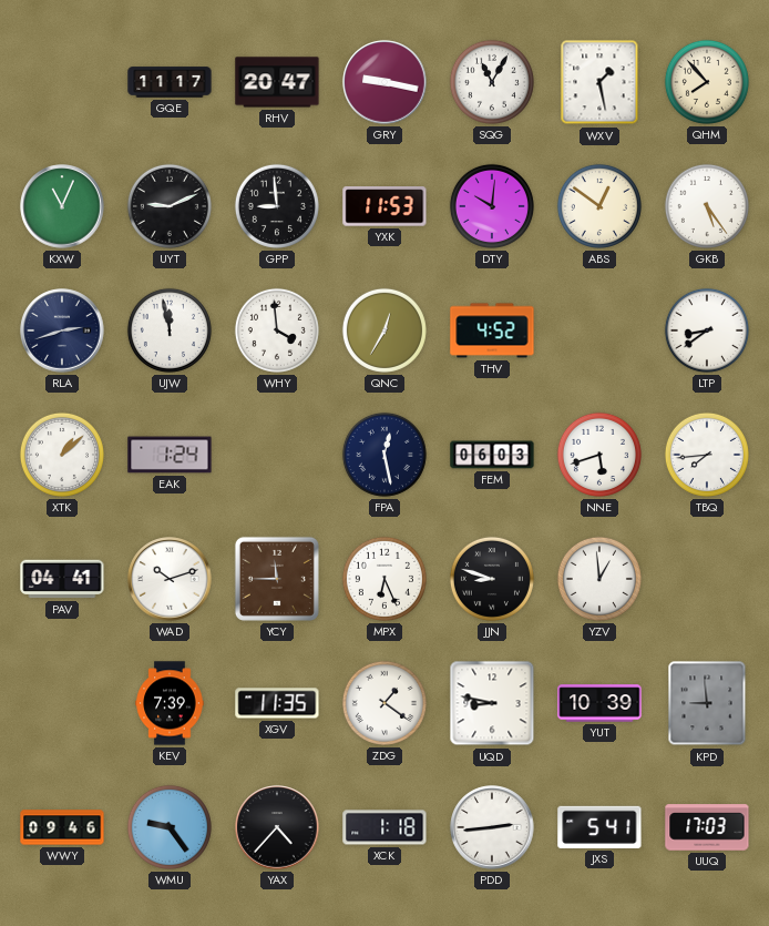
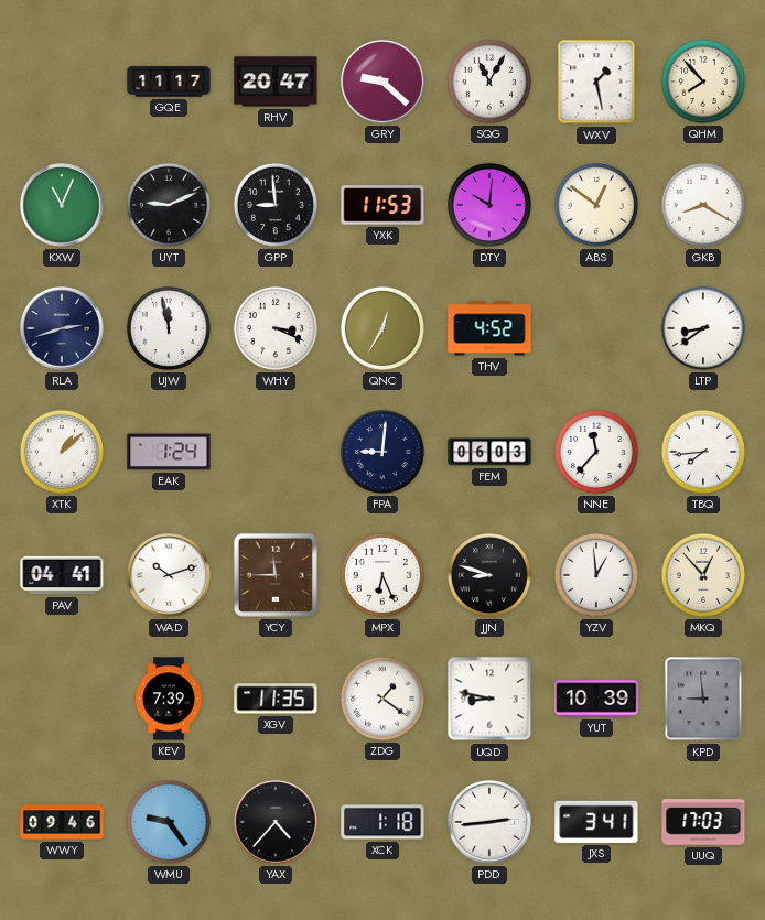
GRY: 9:17 -> 9:22
GKB: 5:24 -> 8:20
WHY: 3:59 -> 3:19
FPA: 12:28 -> 9:01
NNE: 5:42 -> 11:37
MKQ: none -> 12:53
JXS: 5:41 -> 3:41
